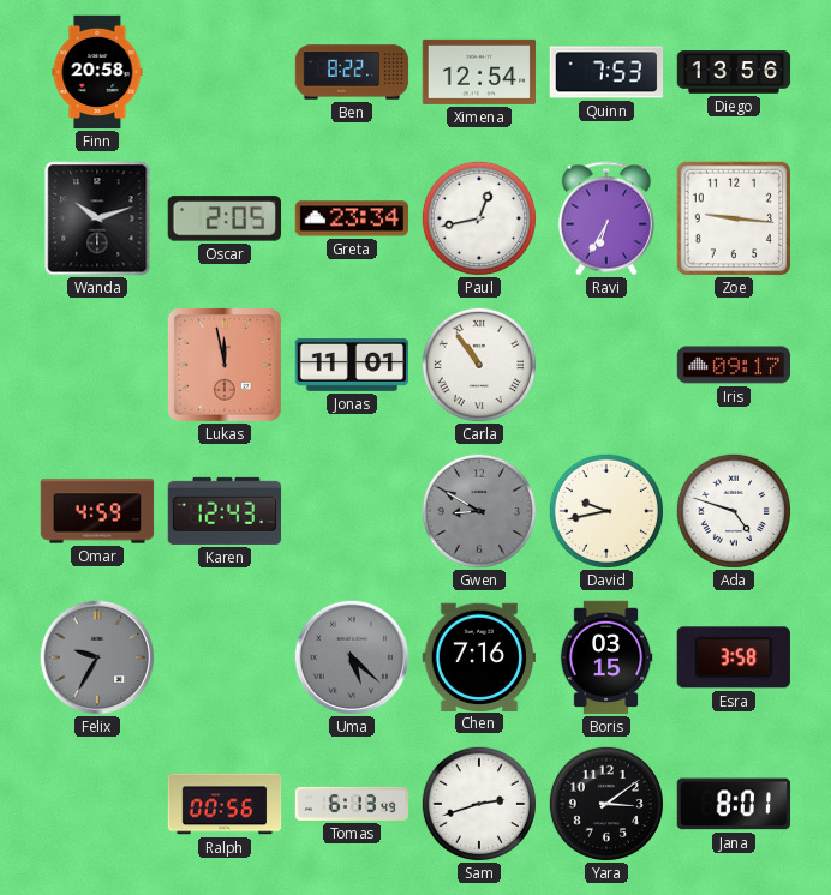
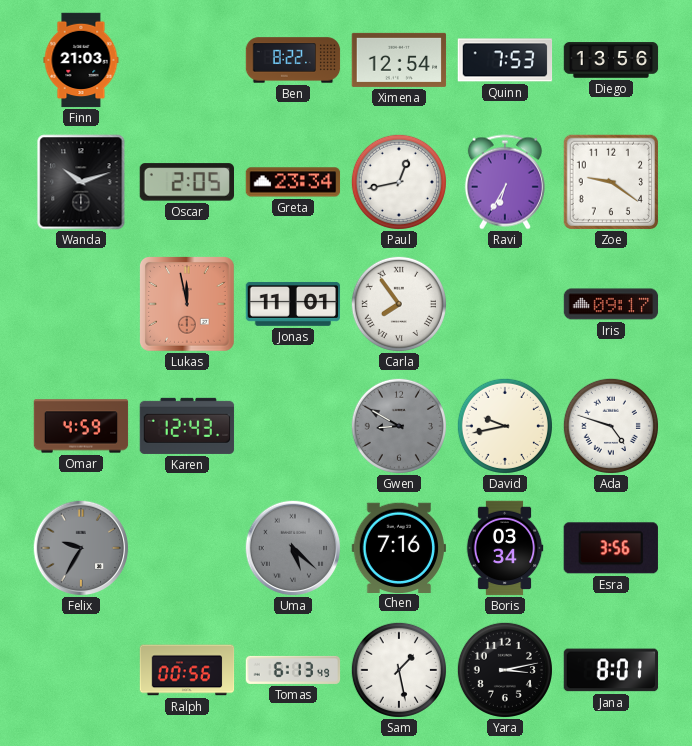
Finn: 20:58 -> 21:03
Zoe: 9:16 -> 9:21
Carla: 10:54 -> 7:54
Boris: 03:15 -> 03:34
Esra: 3:58 -> 3:56
Sam: 2:42 -> 1:28
Yara: 3:09 -> 3:13
